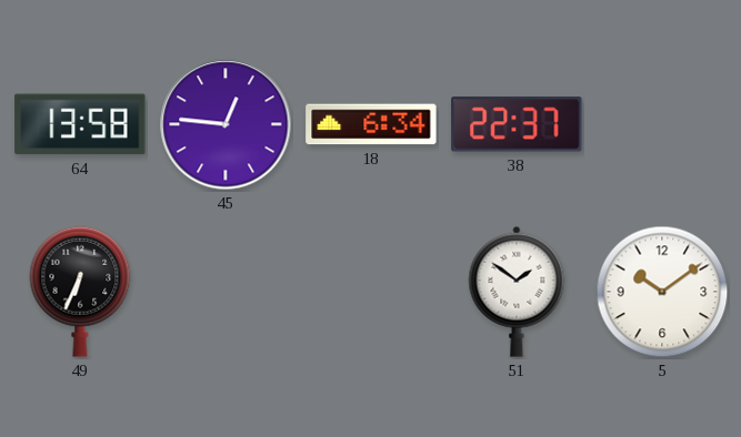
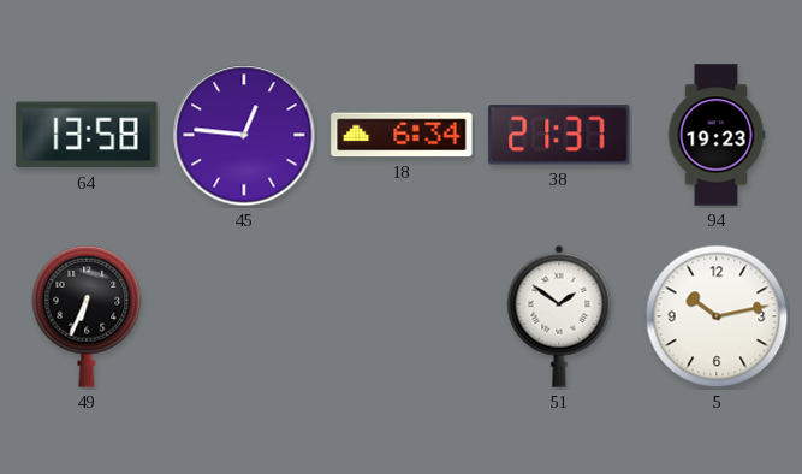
38: 22:37 -> 21:37
94: none -> 19:23
5: 10:09 -> 10:13
